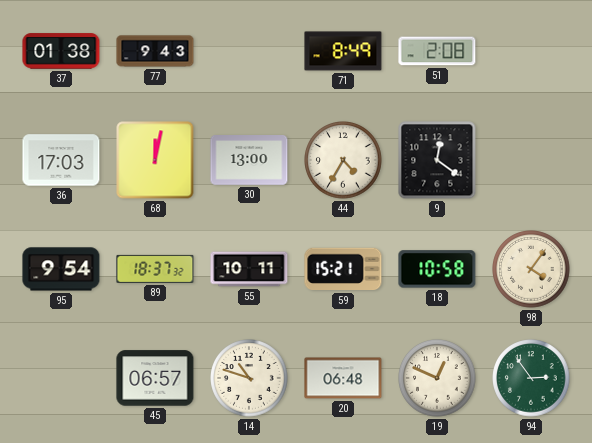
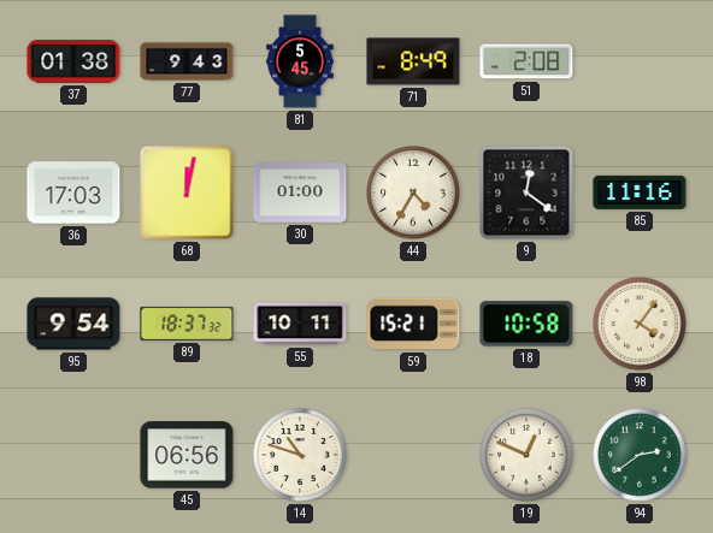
81: none -> 5:45
30: 13:00 -> 01:00
85: none -> 11:16
45: 06:57 -> 06:56
20: 06:48 -> none
94: 2:54 -> 2:39
